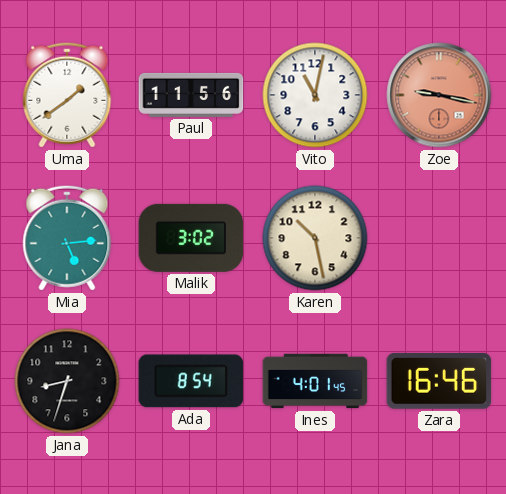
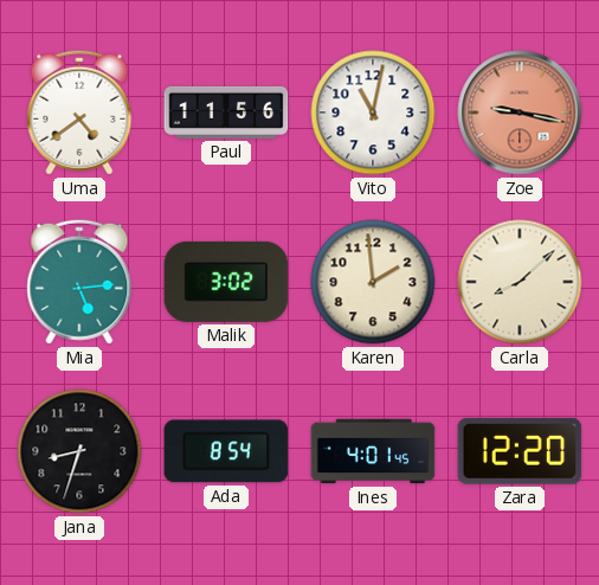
Uma: 1:39 -> 4:39
Karen: 10:28 -> 1:59
Carla: none -> 8:08
Zara: 16:46 -> 12:20
